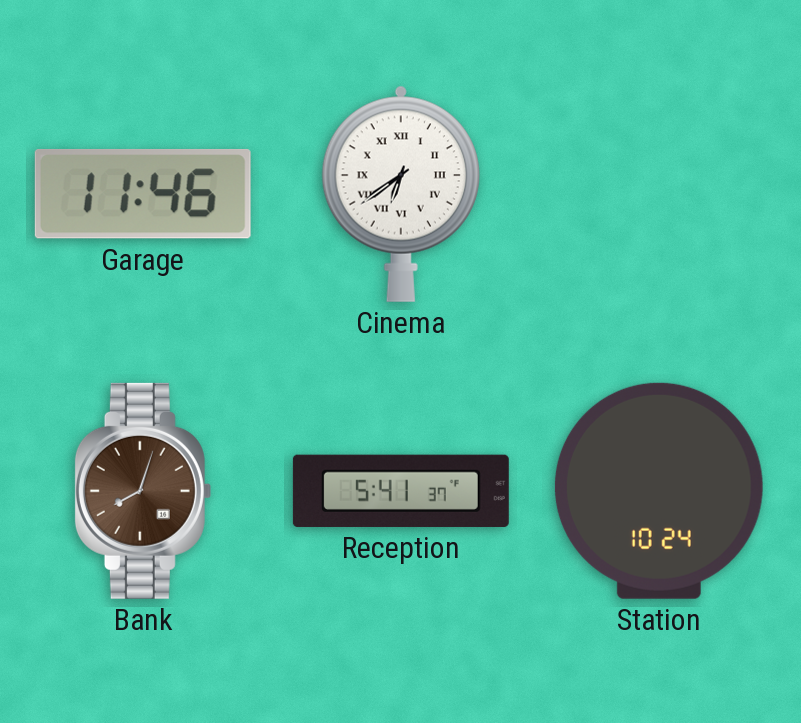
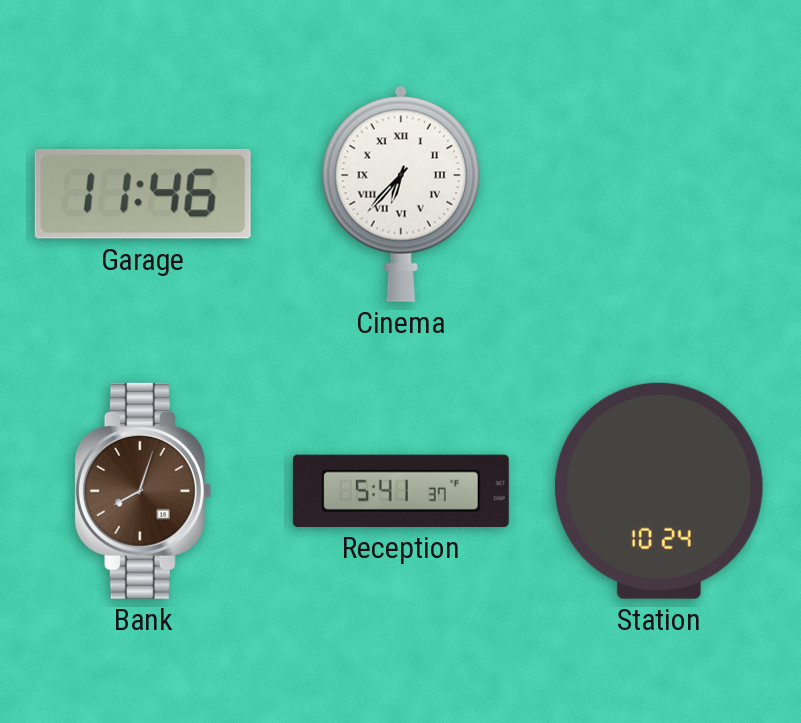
Cinema: 6:39 -> 6:37
